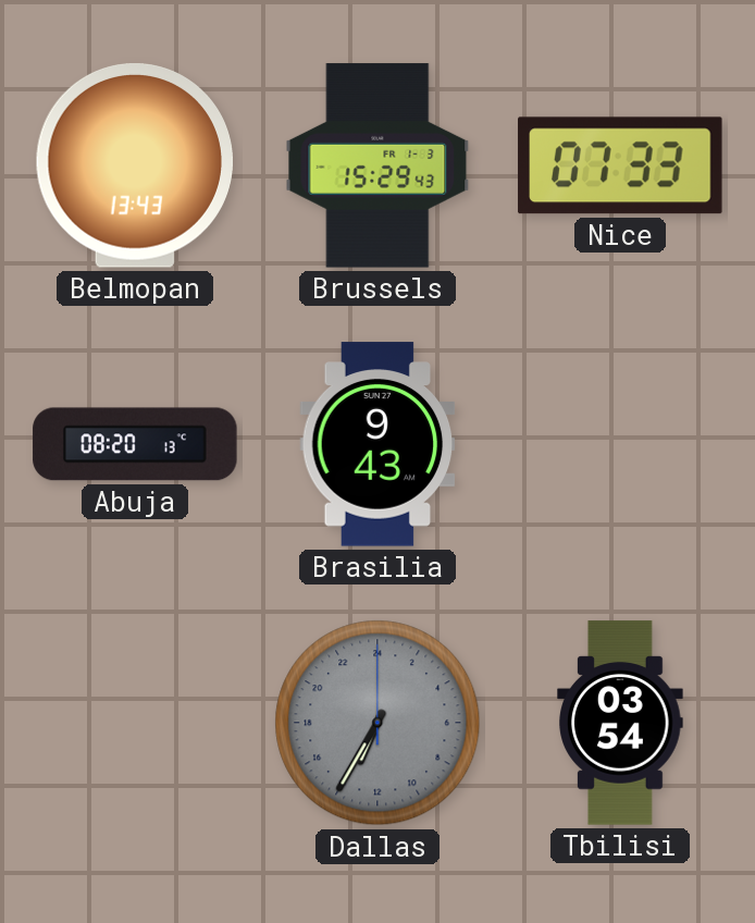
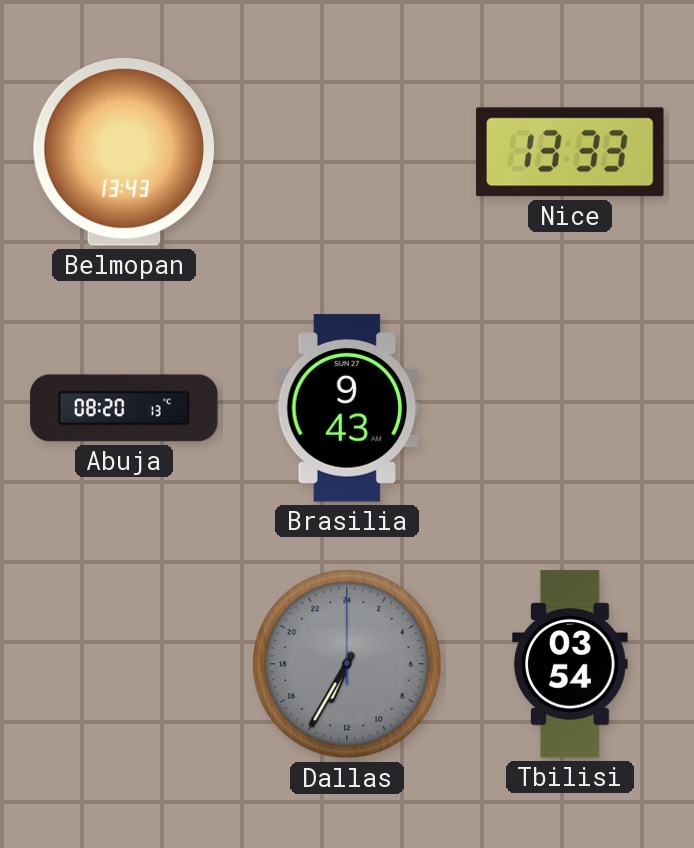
Brussels: 15:29 -> none
Nice: 07:33 -> 13:33
